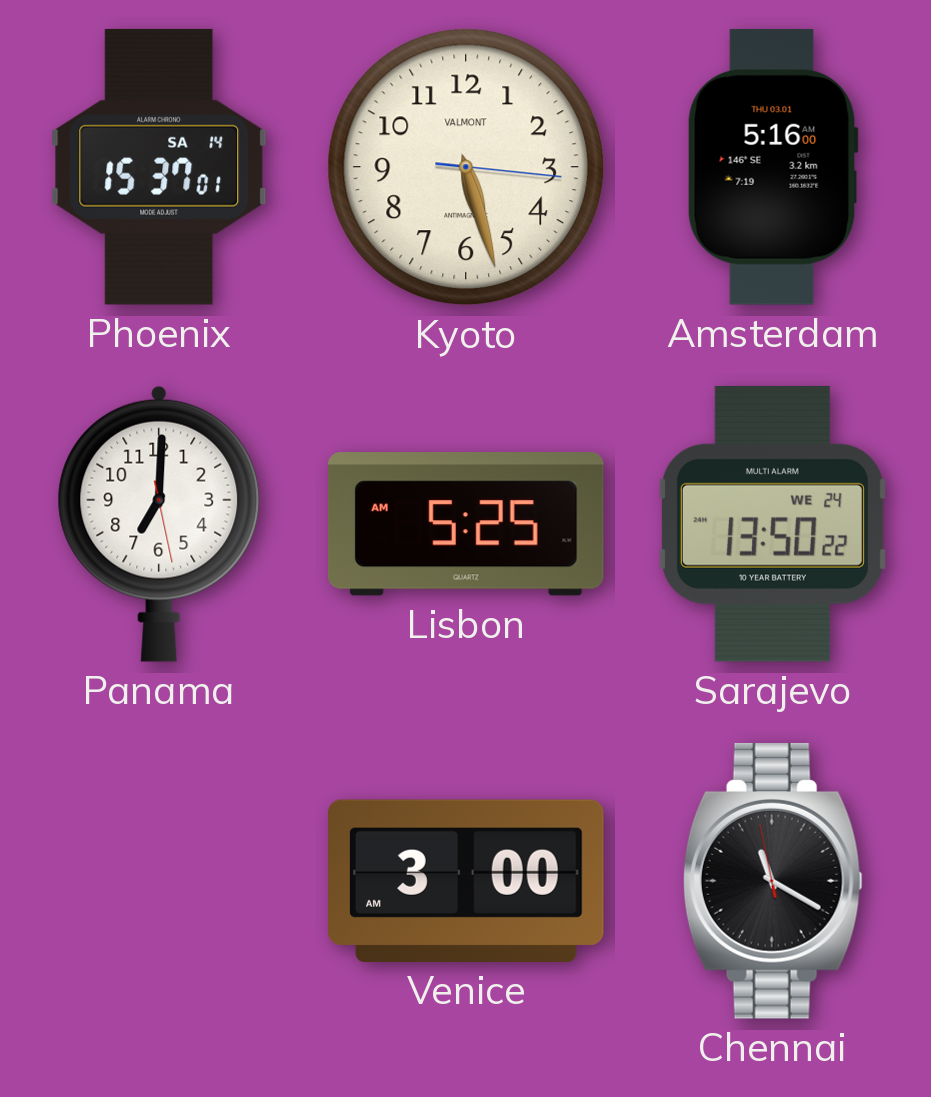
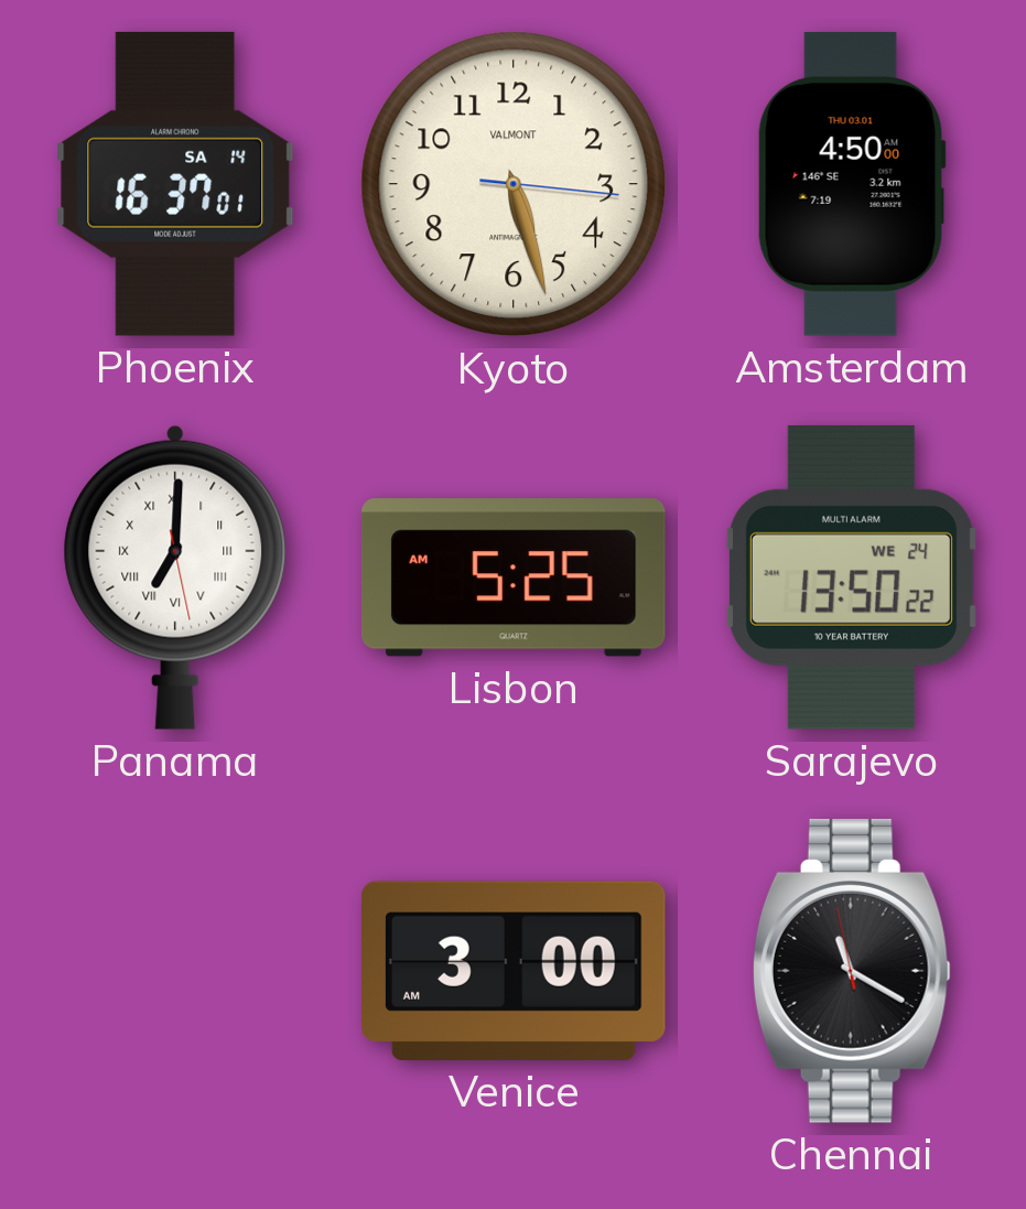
Phoenix: 15:37 -> 16:37
Amsterdam: 5:16 -> 4:50
Panama numerals: Arabic -> Roman
